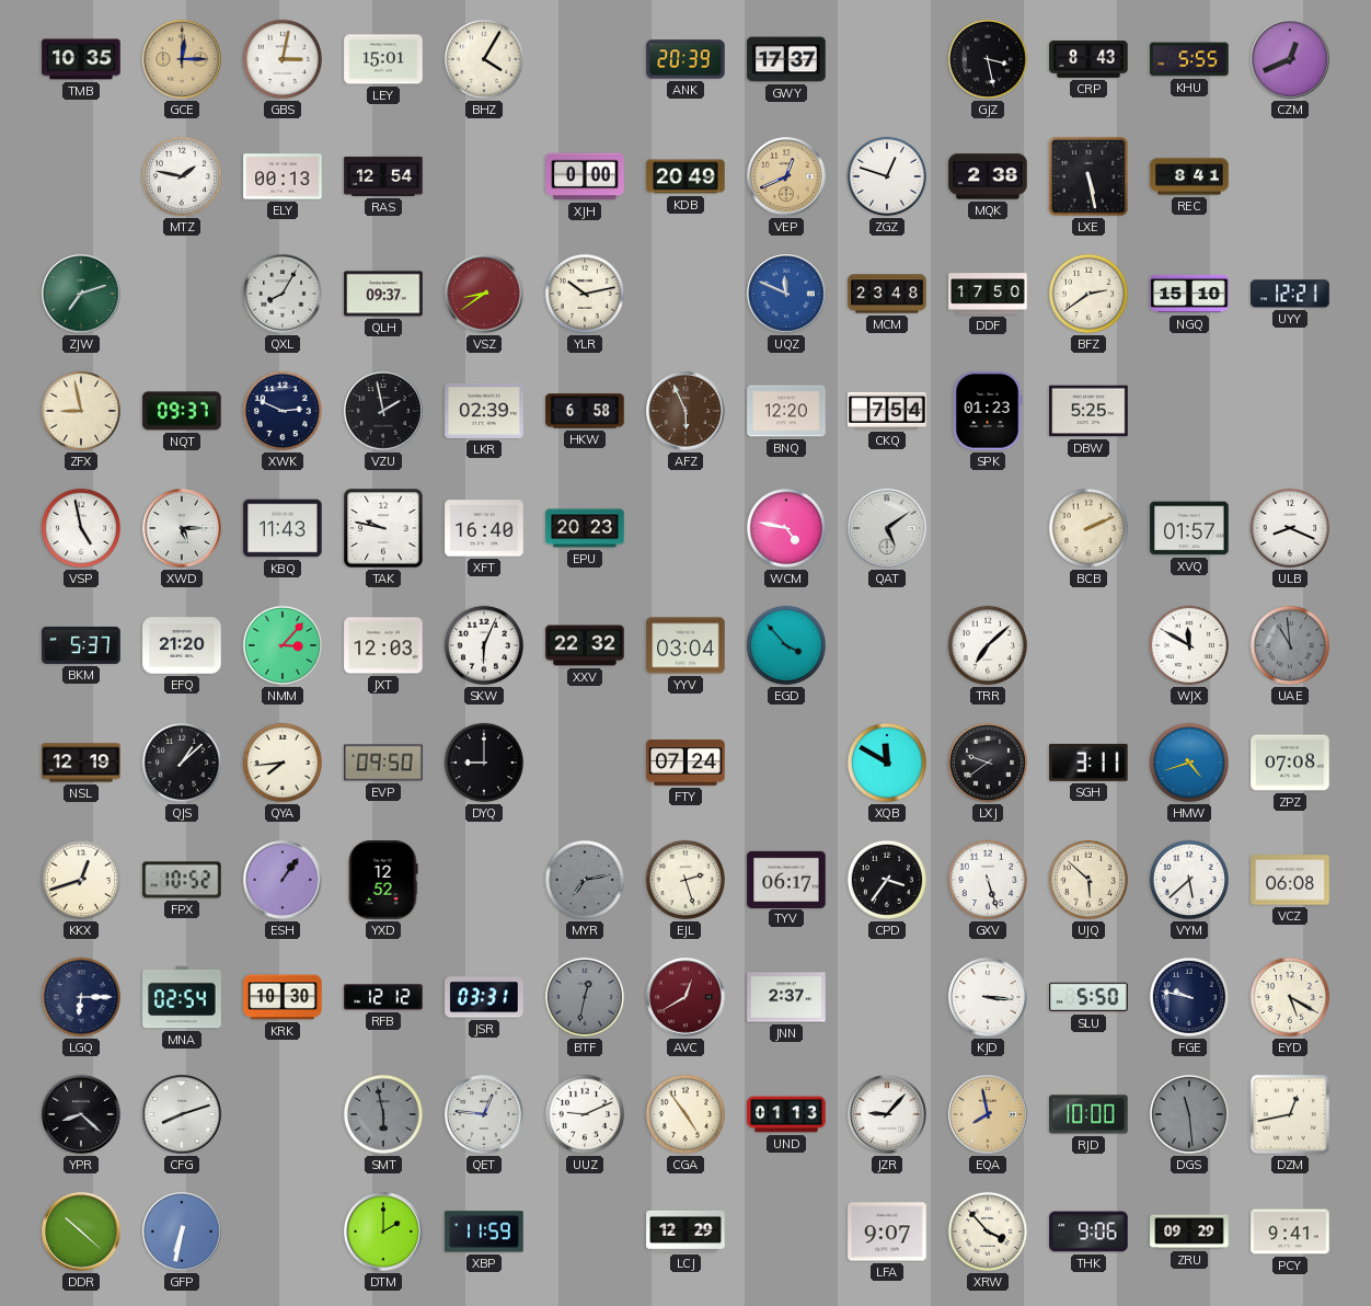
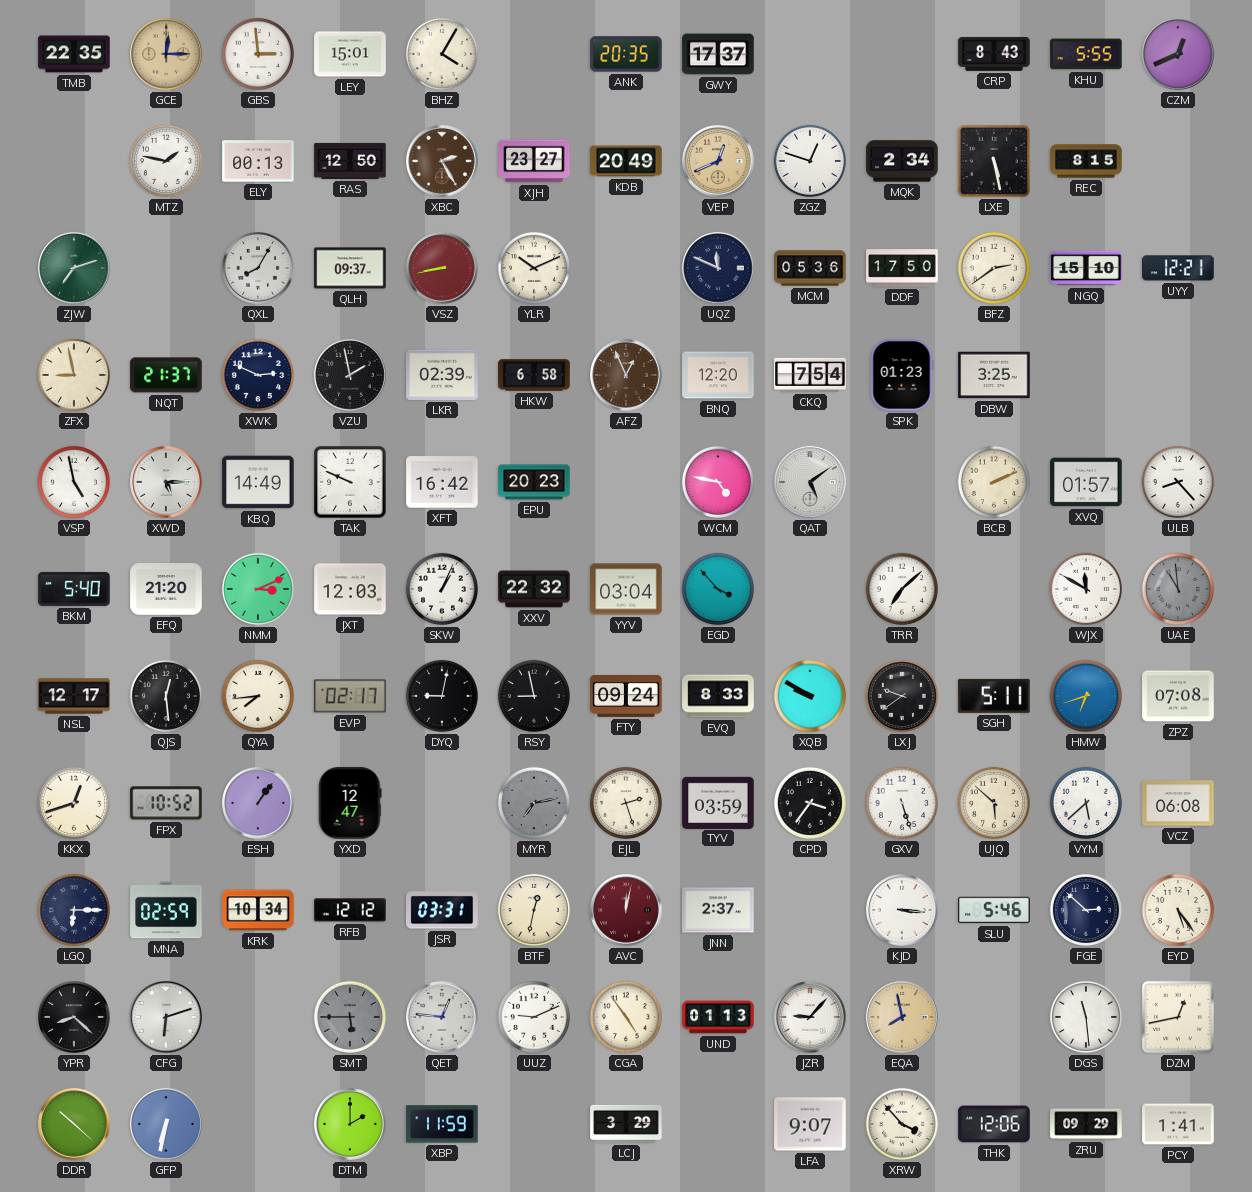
TMB: 10:35 -> 22:35
GBS: 3:02 -> 2:59
ANK: 20:39 -> 20:35
GJZ: 3:28 -> none
RAS: 12:54 -> 12:50
XBC: none -> 2:25
XJH: 0:00 -> 23:27
MQK: 2:38 -> 2:34
REC: 8:41 -> 8:15
VSZ: 8:39 -> 8:43
YLR: 10:13 -> 10:11
UQZ dial: blue -> navy
MCM: 23:48 -> 05:36
NQT: 09:37 -> 21:37
AFZ: 5:56 -> 12:56
DBW: 5:25 -> 3:25
KBQ: 11:43 -> 14:49
TAK: 9:47 -> 9:49
XFT: 16:40 -> 16:42
ULB: 8:19 -> 8:23
BKM: 5:37 -> 5:40
NMM: 3:07 -> 3:11
SKW: 6:04 -> 1:04
NSL: 12:19 -> 12:17
QJS: 1:08 -> 12:29
EVP: 09:50 -> 02:17
DYQ: 9:00 -> 9:02
RSY: none -> 8:58
FTY: 07:24 -> 09:24
EVQ: none -> 8:33
XQB: 11:50 -> 9:50
SGH: 3:11 -> 5:11
HMW: 4:42 -> 6:42
YXD: 12:52 -> 12:47
TYV: 06:17 -> 03:59
MNA: 02:54 -> 02:59
KRK: 10:30 -> 10:34
BTF dial: grey -> cream
AVC: 12:40 -> 12:02
SLU: 5:50 -> 5:46
FGE: 9:47 -> 2:52
EYD: 5:20 -> 5:24
CFG: 8:12 -> 6:12
SMT: 5:58 -> 5:45
RJD: 10:00 -> none
DGS dial: grey -> white
LCJ: 12:29 -> 3:29
THK: 9:06 -> 12:06
PCY: 9:41 -> 1:41
